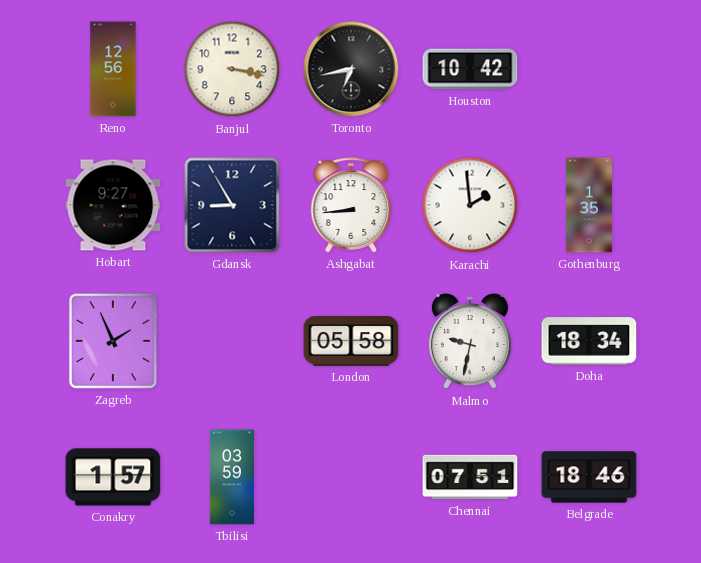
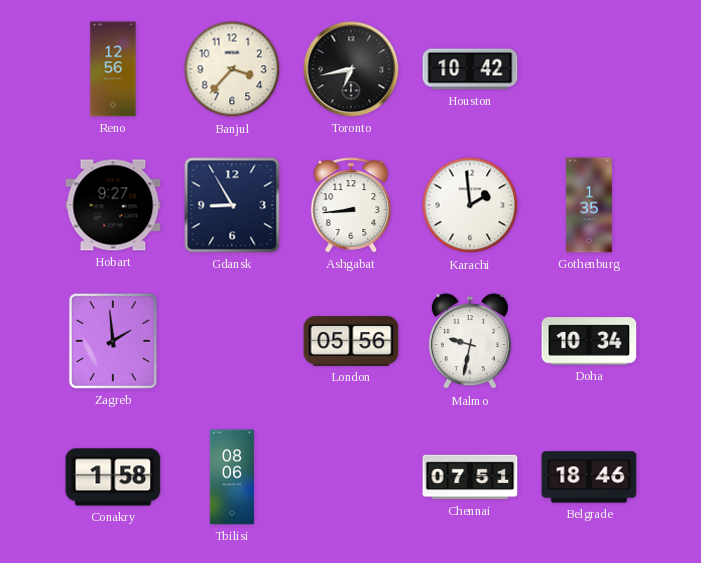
Banjul: 3:17 -> 3:37
Zagreb: 1:56 -> 1:59
London: 05:58 -> 05:56
Doha: 18:34 -> 10:34
Conakry: 1:57 -> 1:58
Tbilisi: 03:59 -> 08:06
